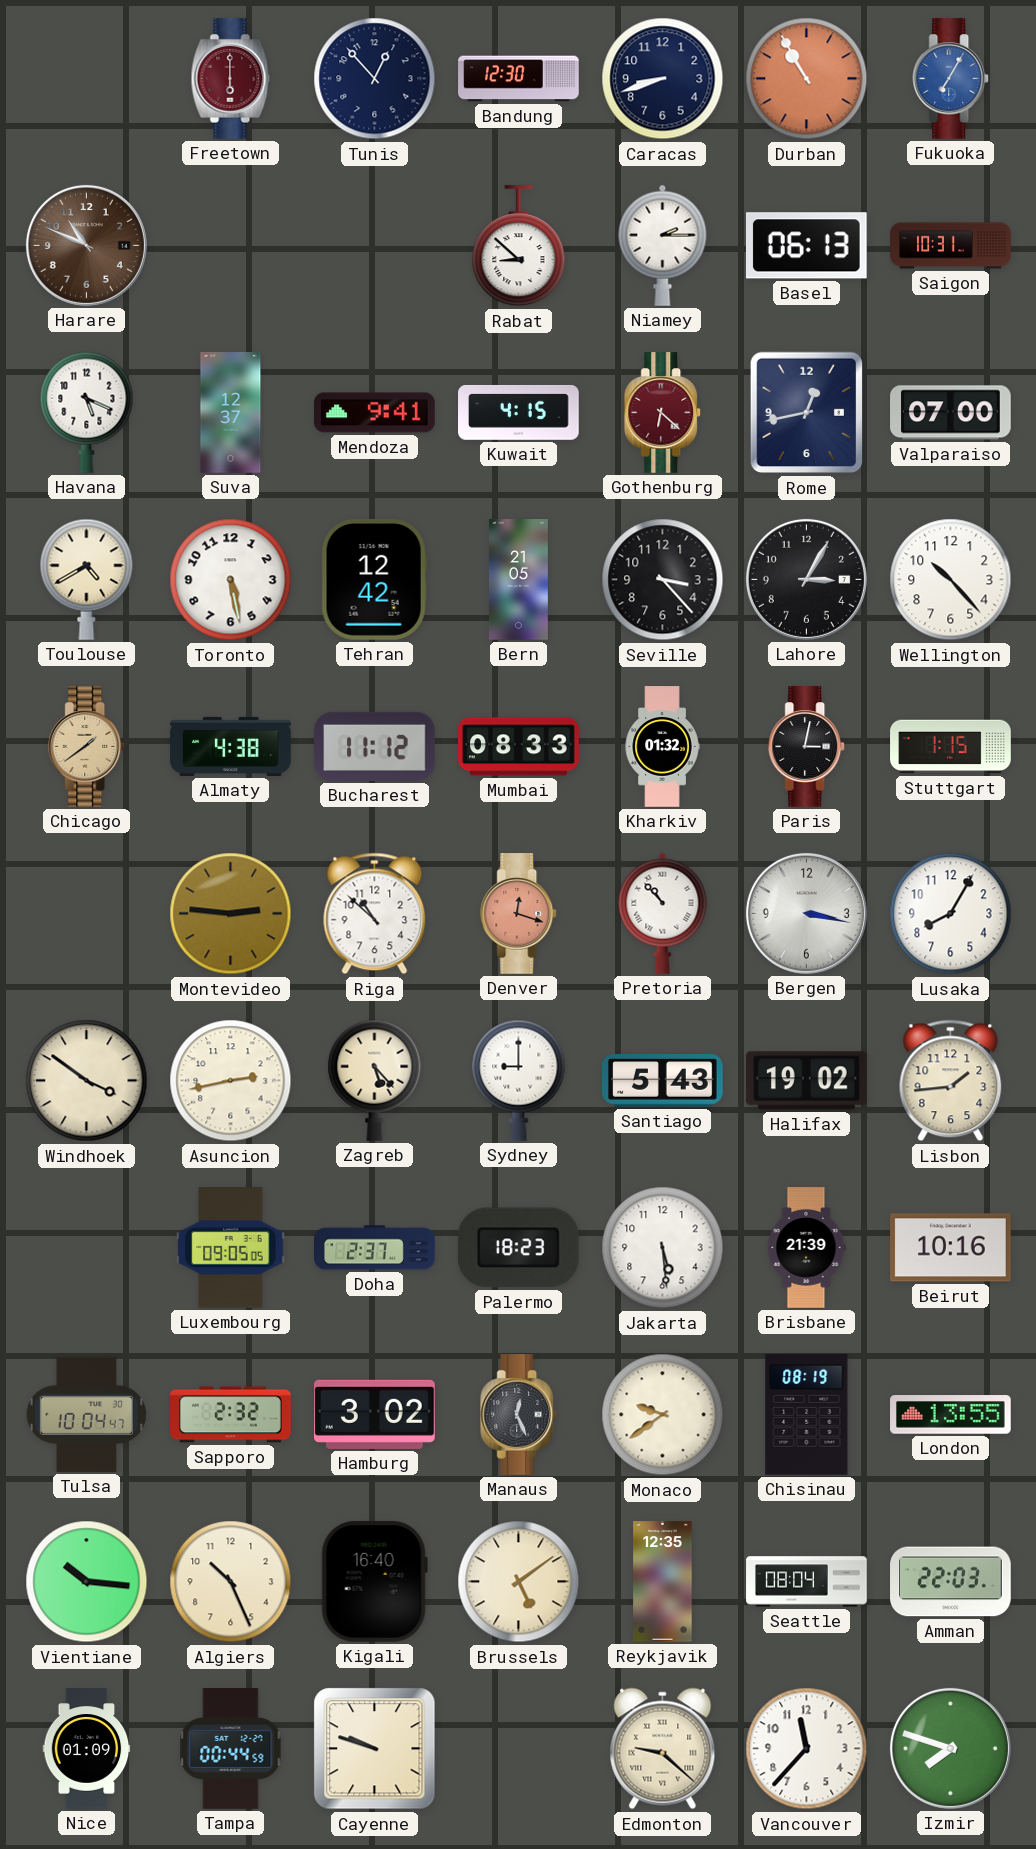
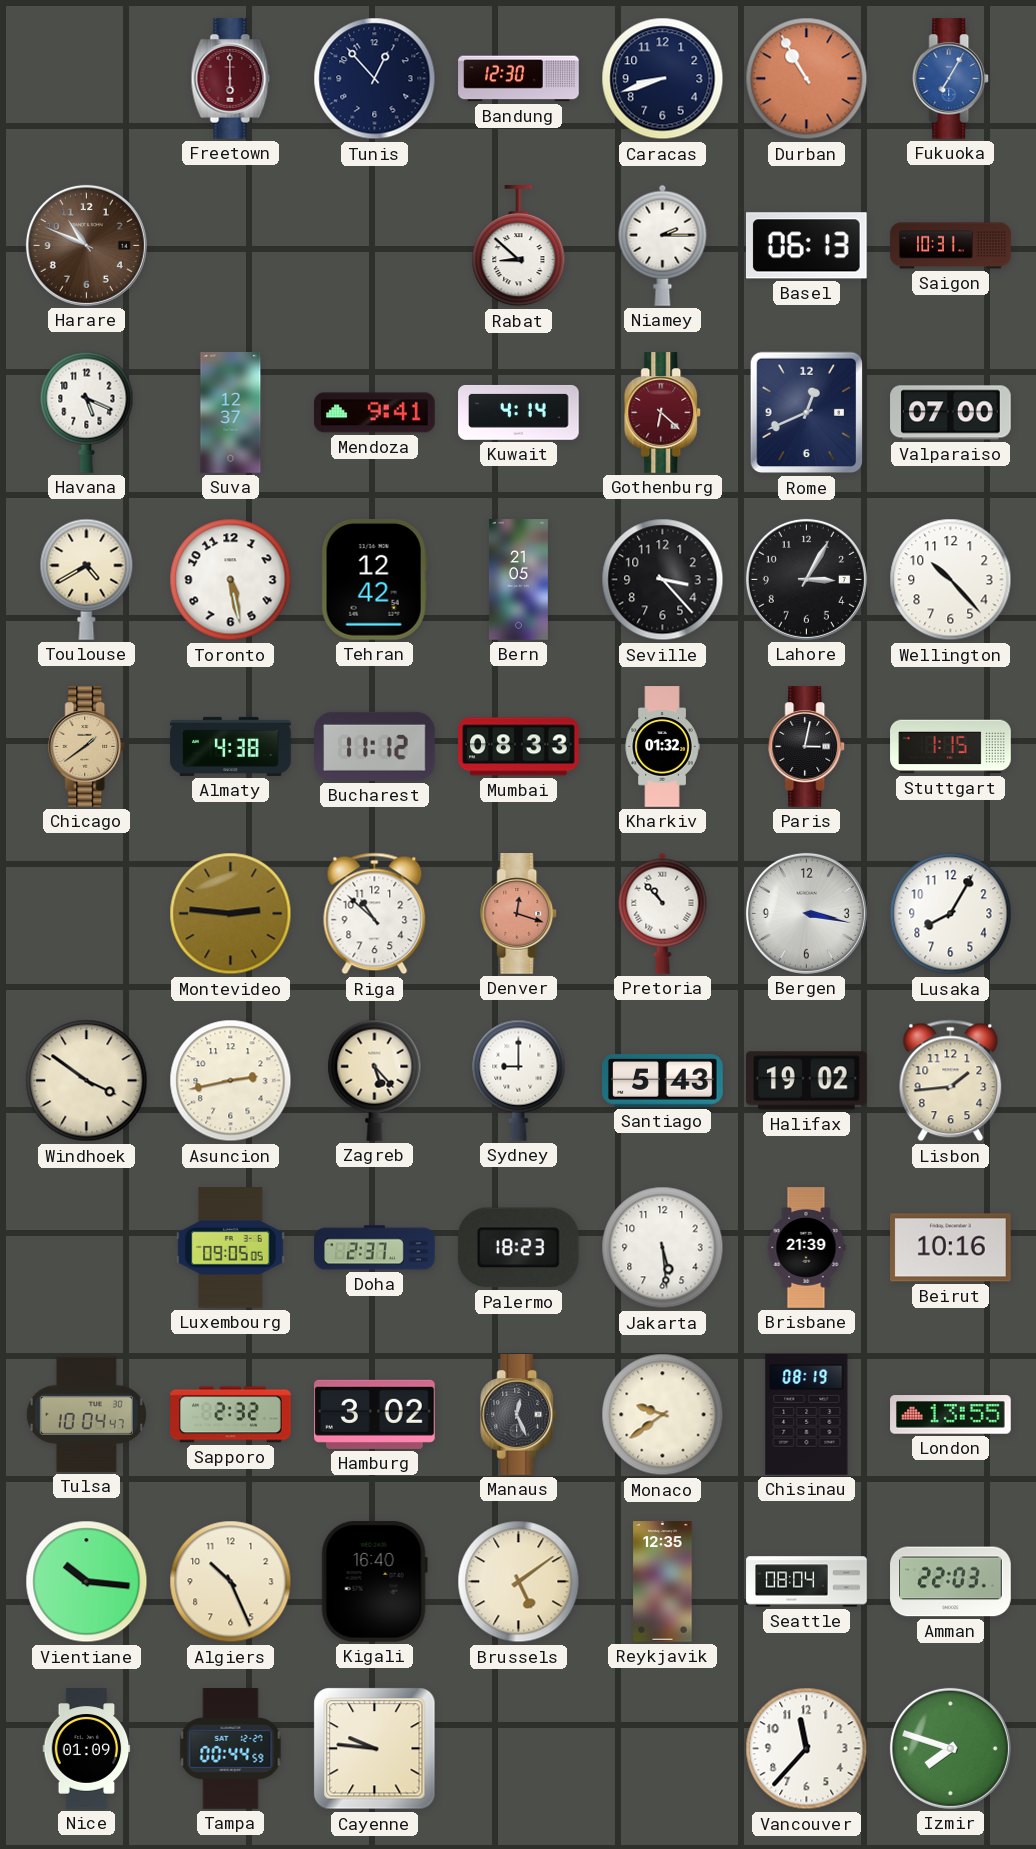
Kuwait: 4:15 -> 4:14
Rome: 12:43 -> 12:41
Cayenne: 9:48 -> 9:46
Edmonton: 9:22 -> none
